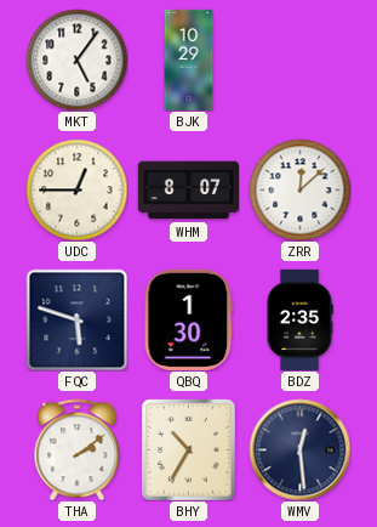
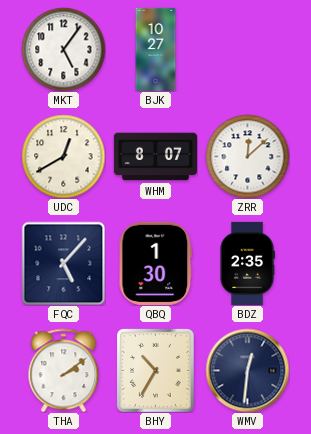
BJK: 10:29 -> 10:27
UDC: 12:45 -> 12:40
FQC: 5:48 -> 5:07
WMV: 12:29 -> 12:31
